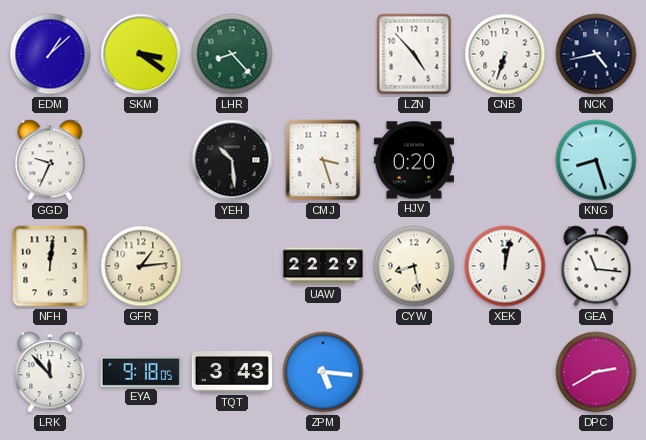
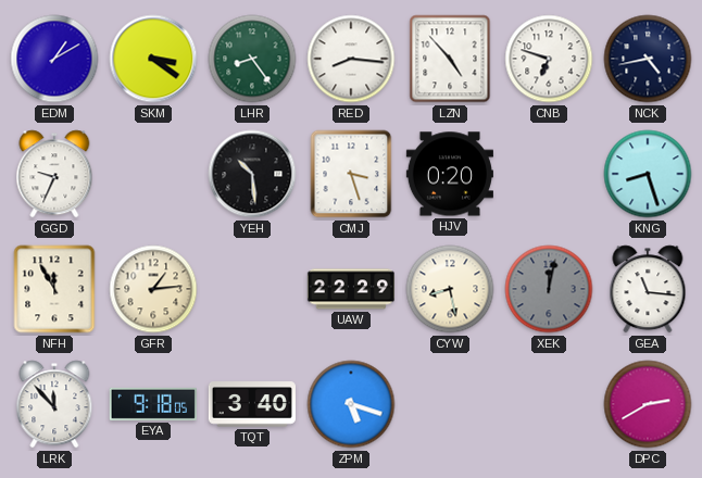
EDM: 1:08 -> 1:10
LHR: 8:23 -> 8:24
RED: none -> 8:16
CNB: 6:33 -> 6:48
NFH: 12:01 -> 11:55
XEK dial: white -> grey
TQT: 3:43 -> 3:40
ZPM: 5:16 -> 5:18
